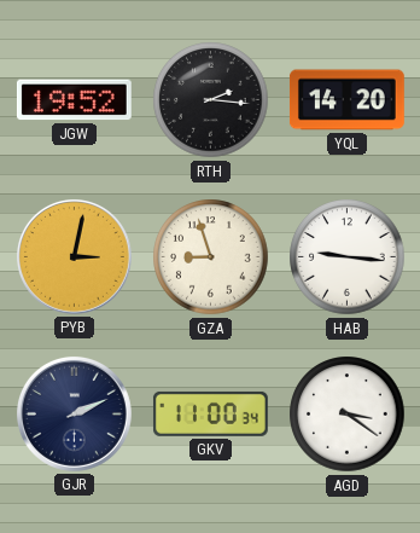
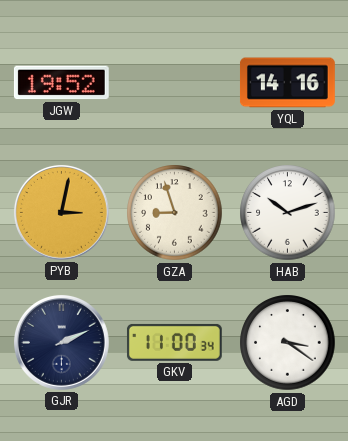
RTH: 2:16 -> none
YQL: 14:20 -> 14:16
HAB: 9:16 -> 10:12
